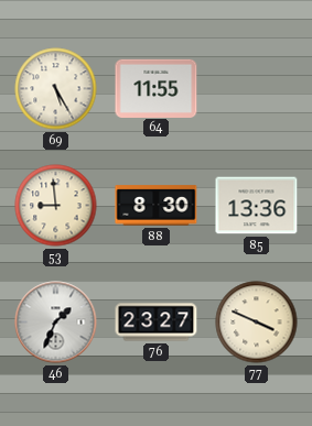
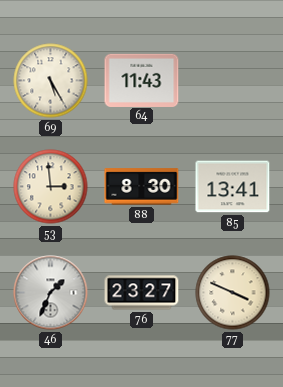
64: 11:55 -> 11:43
53: 8:59 -> 2:59
85: 13:36 -> 13:41
